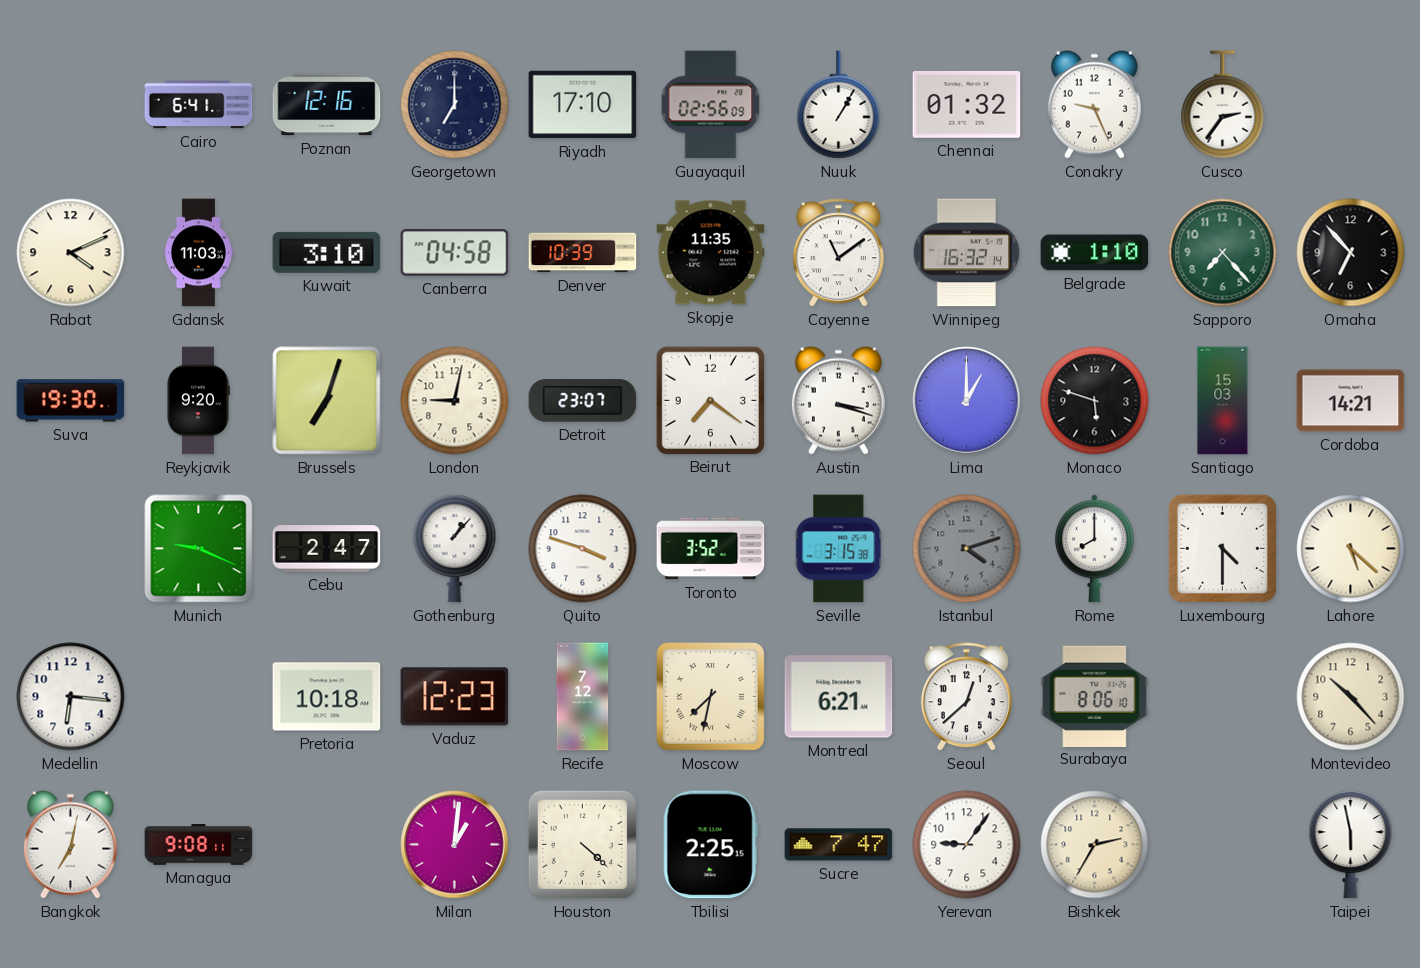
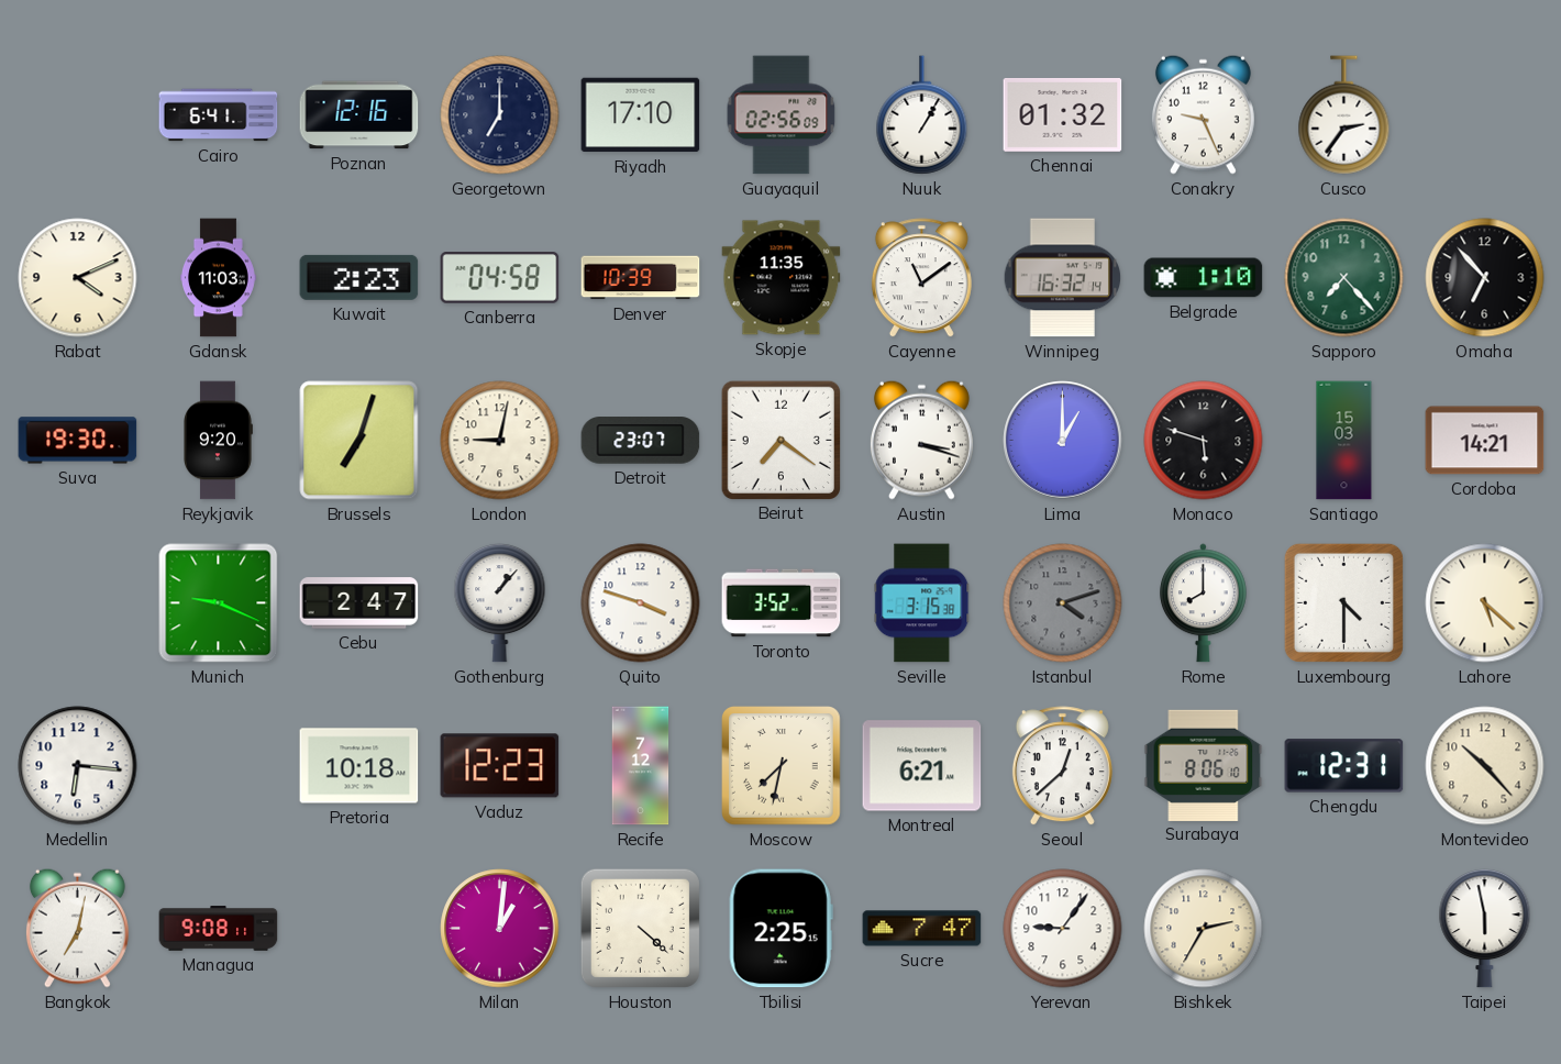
Kuwait: 3:10 -> 2:23
Chengdu: none -> 12:31
